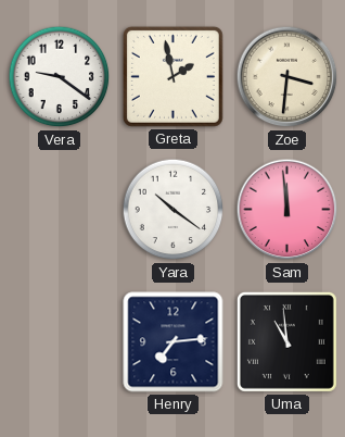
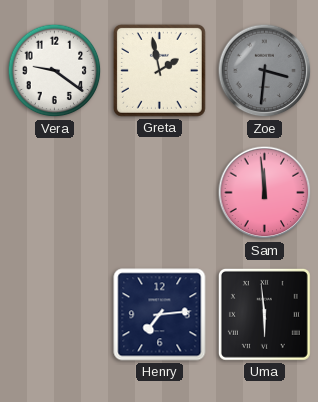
Zoe dial: cream -> grey
Yara: 10:21 -> none
Uma: 10:59 -> 5:59
